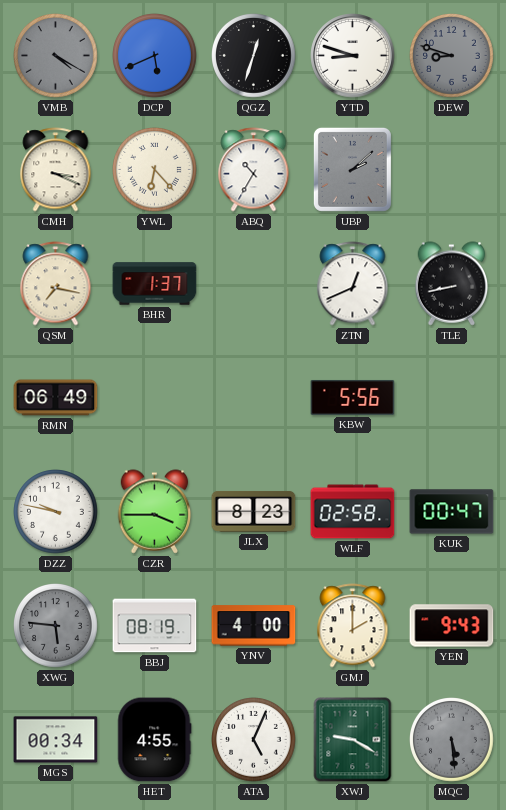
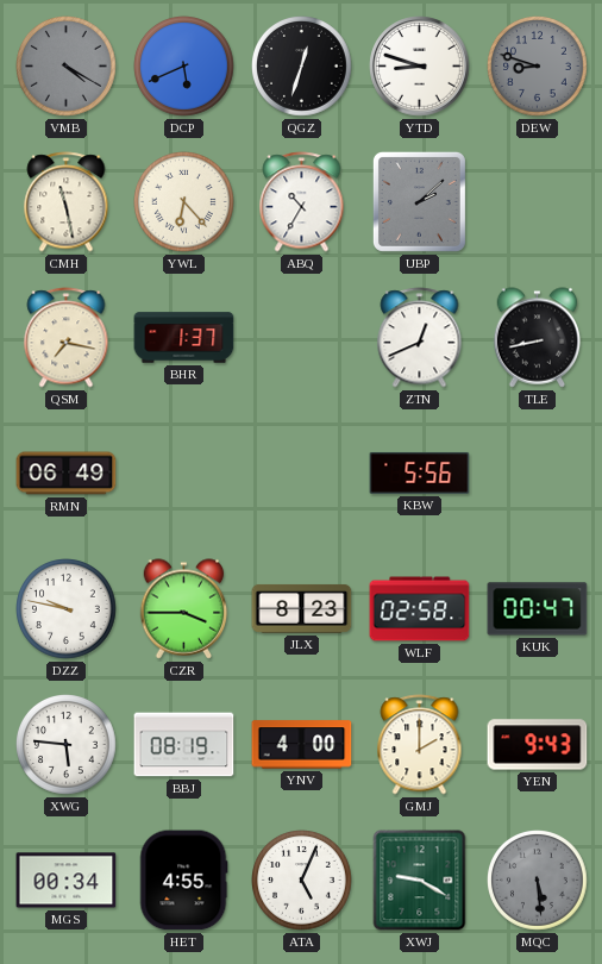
CMH: 3:19 -> 11:28
XWG dial: grey -> white
